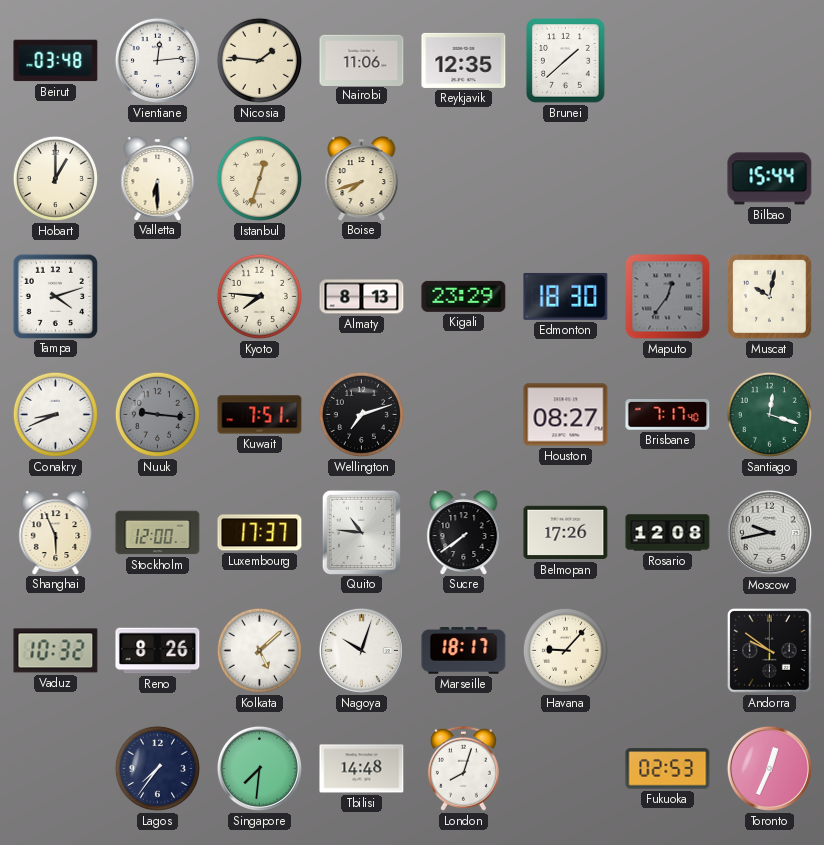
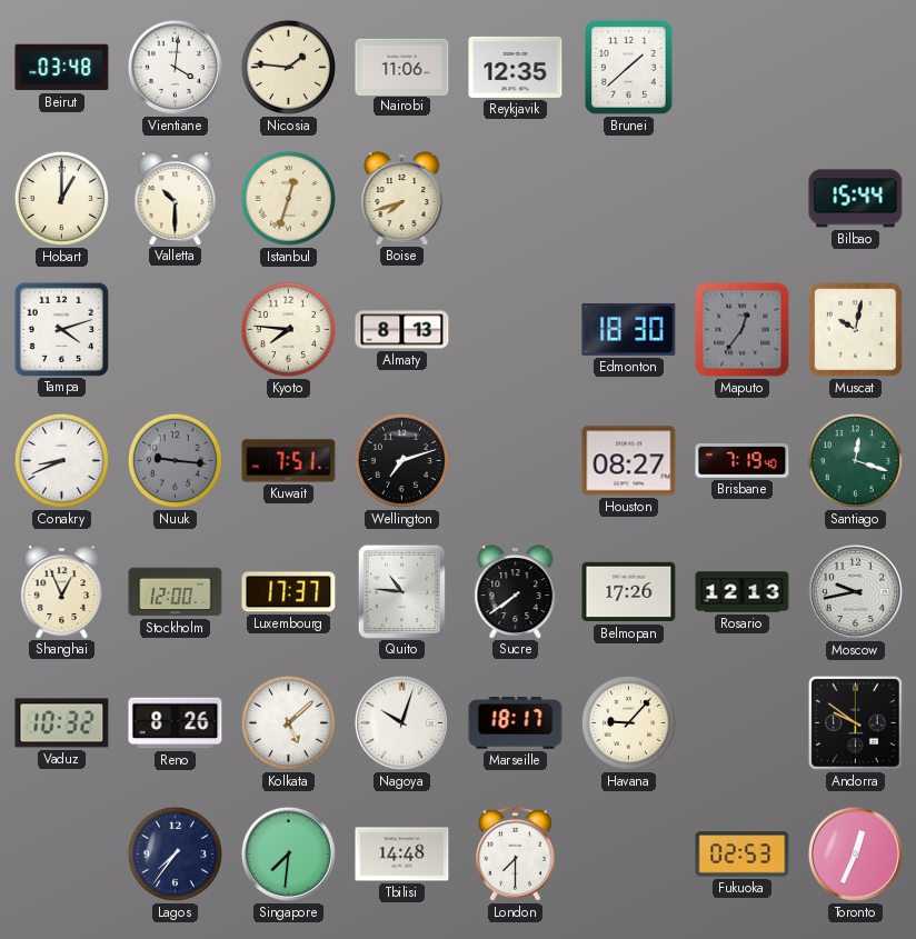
Vientiane: 12:14 -> 4:01
Valletta: 6:30 -> 10:30
Kigali: 23:29 -> none
Brisbane: 7:17 -> 7:19
Shanghai: 5:56 -> 12:56
Rosario: 12:08 -> 12:13
London: 8:03 -> 7:30
